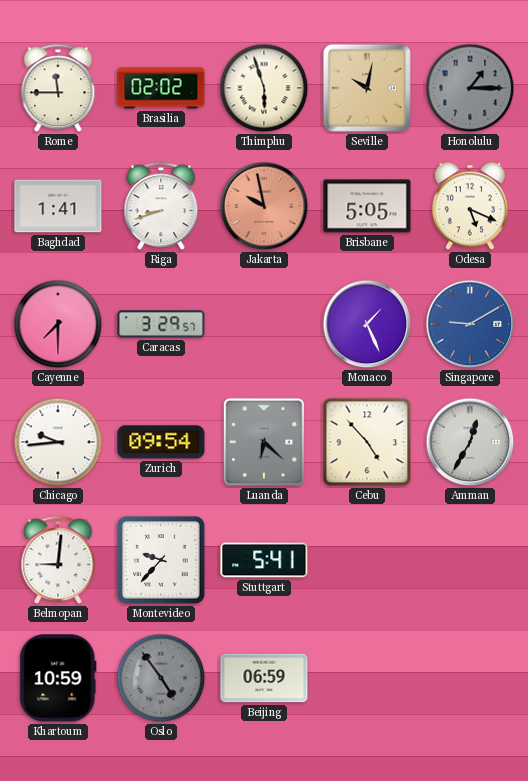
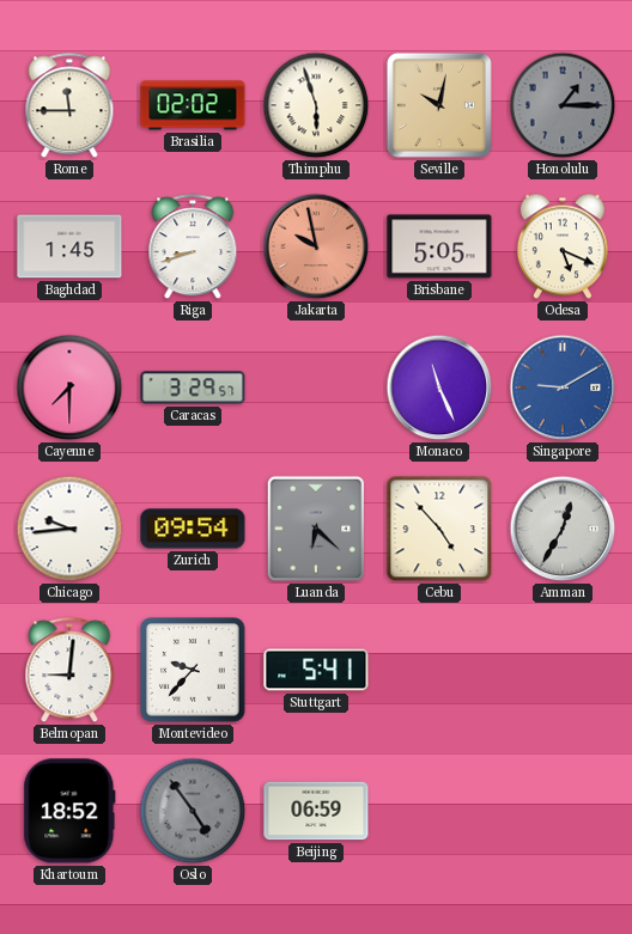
Baghdad: 1:41 -> 1:45
Monaco: 1:26 -> 11:26
Khartoum: 10:59 -> 18:52
